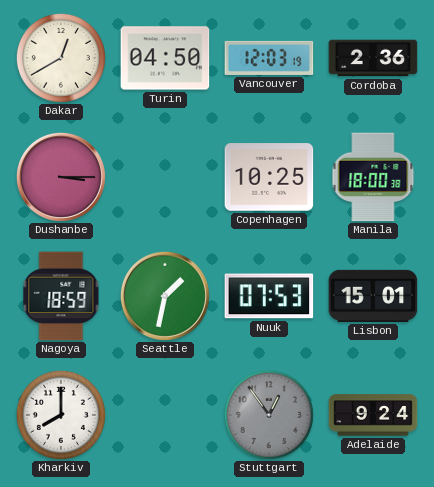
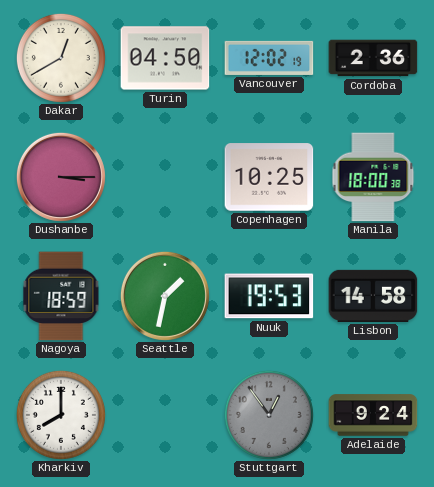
Vancouver: 12:03 -> 12:02
Nuuk: 07:53 -> 19:53
Lisbon: 15:01 -> 14:58
